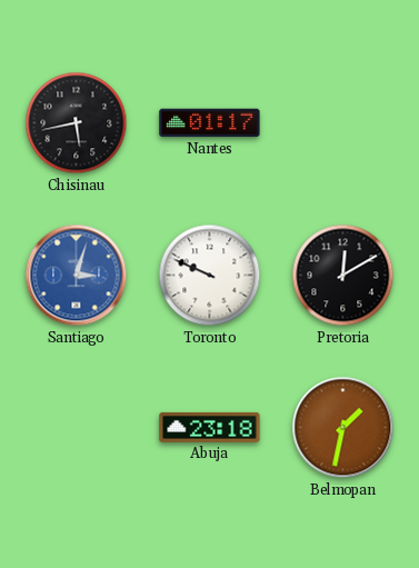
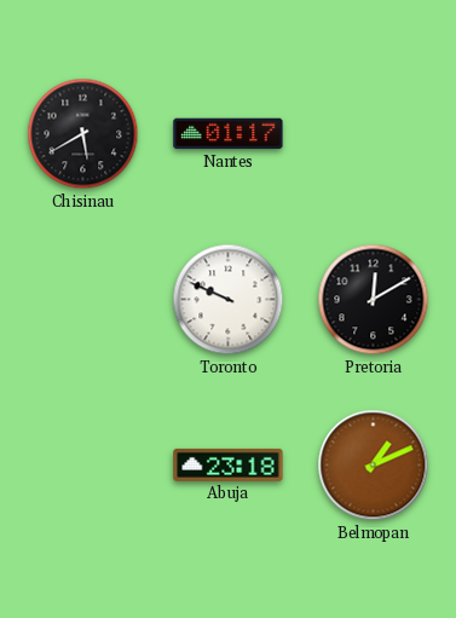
Chisinau: 5:43 -> 5:40
Santiago: 3:03 -> none
Belmopan: 1:32 -> 1:11
